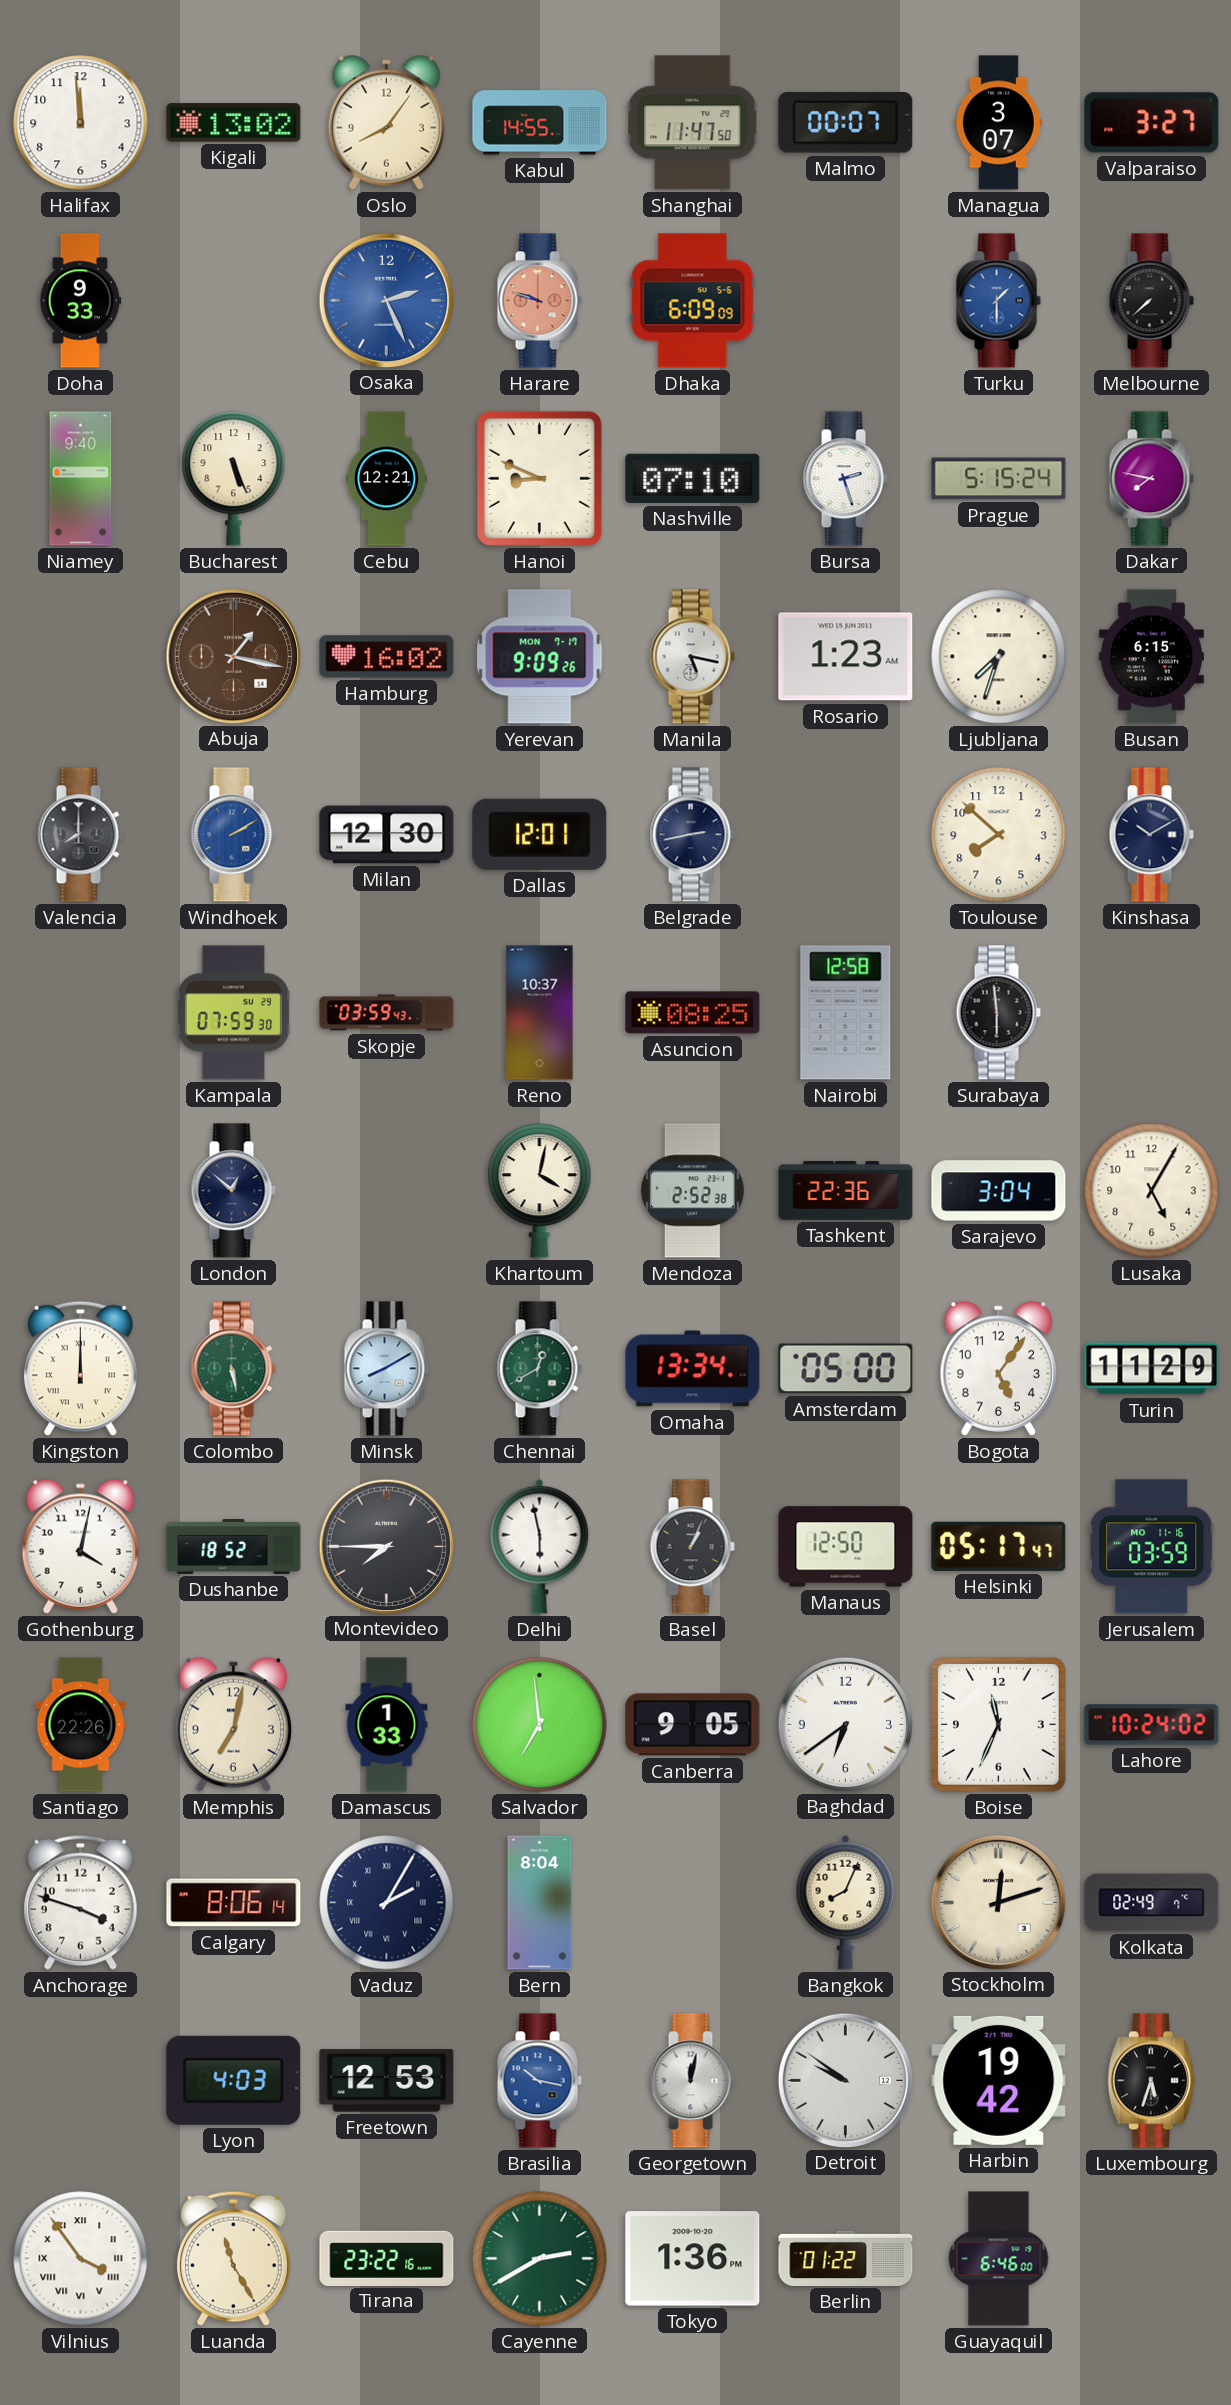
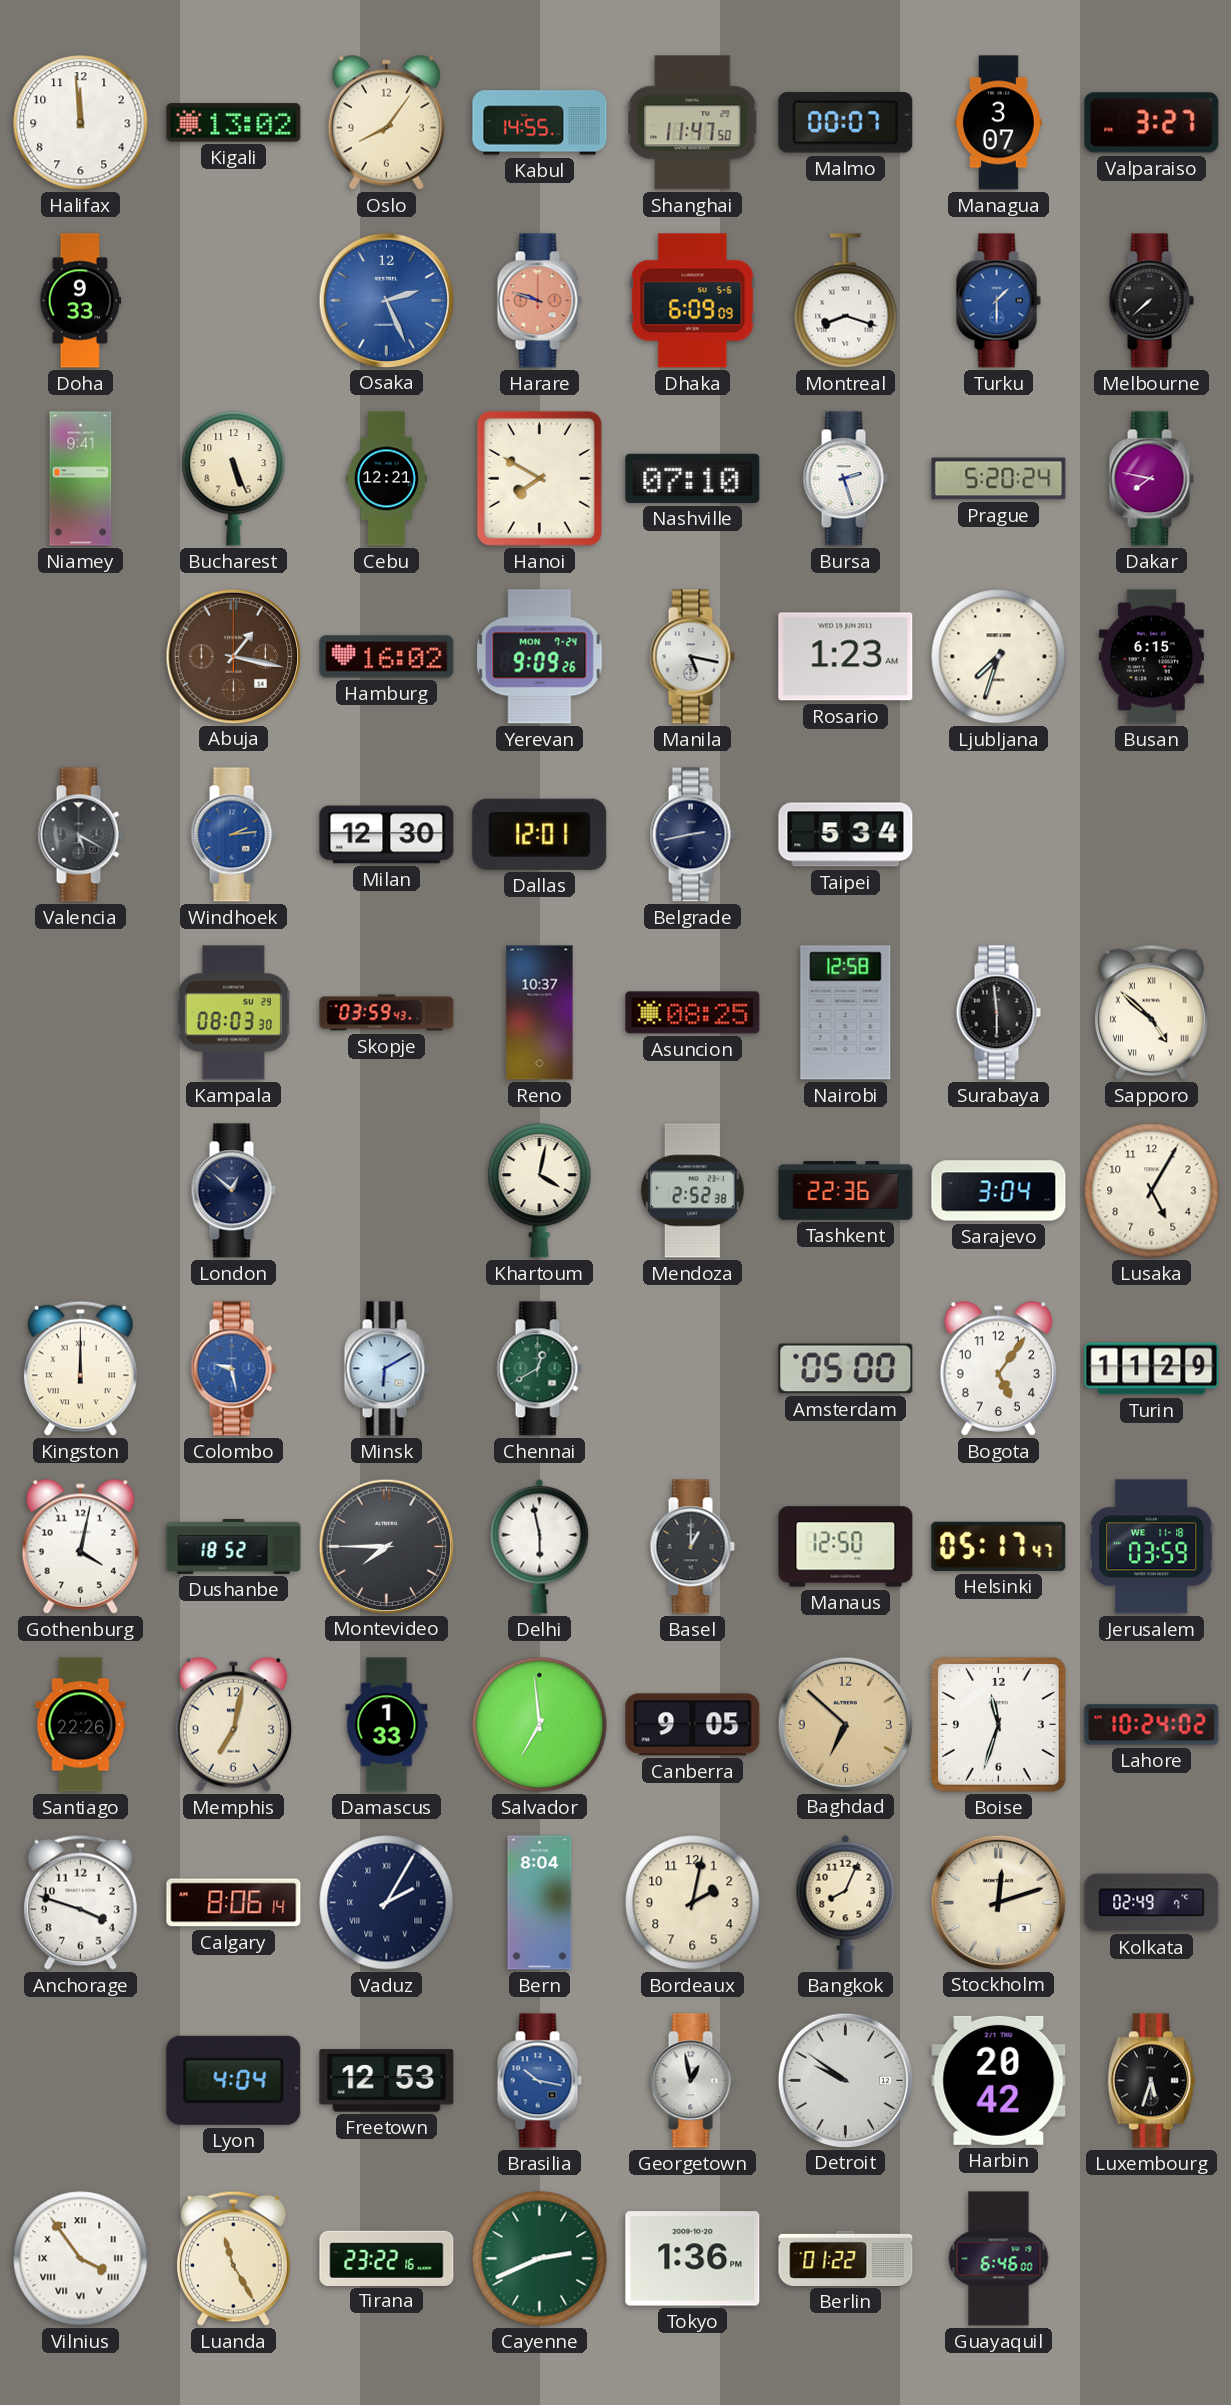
Montreal: none -> 8:18
Niamey: 9:40 -> 9:41
Hanoi: 8:49 -> 7:50
Prague: 5:15 -> 5:20
Yerevan date: MON 7-17 -> MON 7-24
Valencia: 8:00 -> 5:20
Windhoek: 2:10 -> 2:14
Taipei: none -> 5:34
Toulouse: 7:52 -> none
Kinshasa: 10:10 -> none
Kampala: 07:59 -> 08:03
Sapporo: none -> 4:52
Colombo: 5:28 -> 9:28
Colombo dial: green -> blue
Minsk: 8:10 -> 6:10
Omaha: 13:34 -> none
Basel: 1:04 -> 1:00
Jerusalem date: MO 11-16 -> WE 11-18
Baghdad: 6:39 -> 6:52
Baghdad dial: white -> champagne
Boise: 11:34 -> 11:33
Bordeaux: none -> 2:02
Lyon: 4:03 -> 4:04
Georgetown: 12:02 -> 12:58
Harbin: 19:42 -> 20:42
Cayenne: 2:40 -> 2:41
